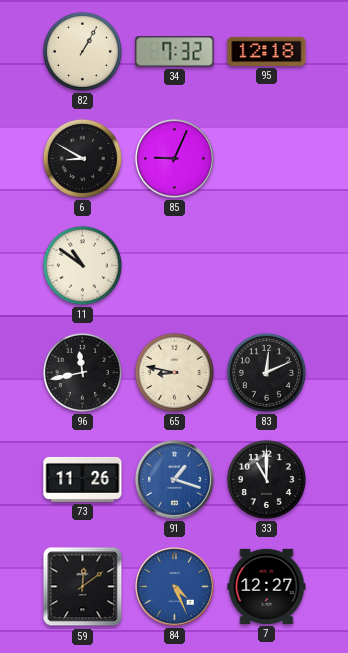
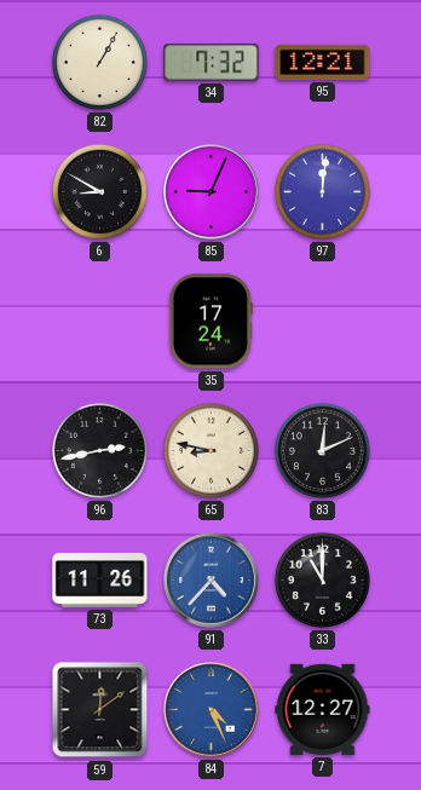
95: 12:18 -> 12:21
97: none -> 12:01
11: 10:51 -> none
35: none -> 17:24
96: 11:43 -> 2:43
91: 1:18 -> 4:37
